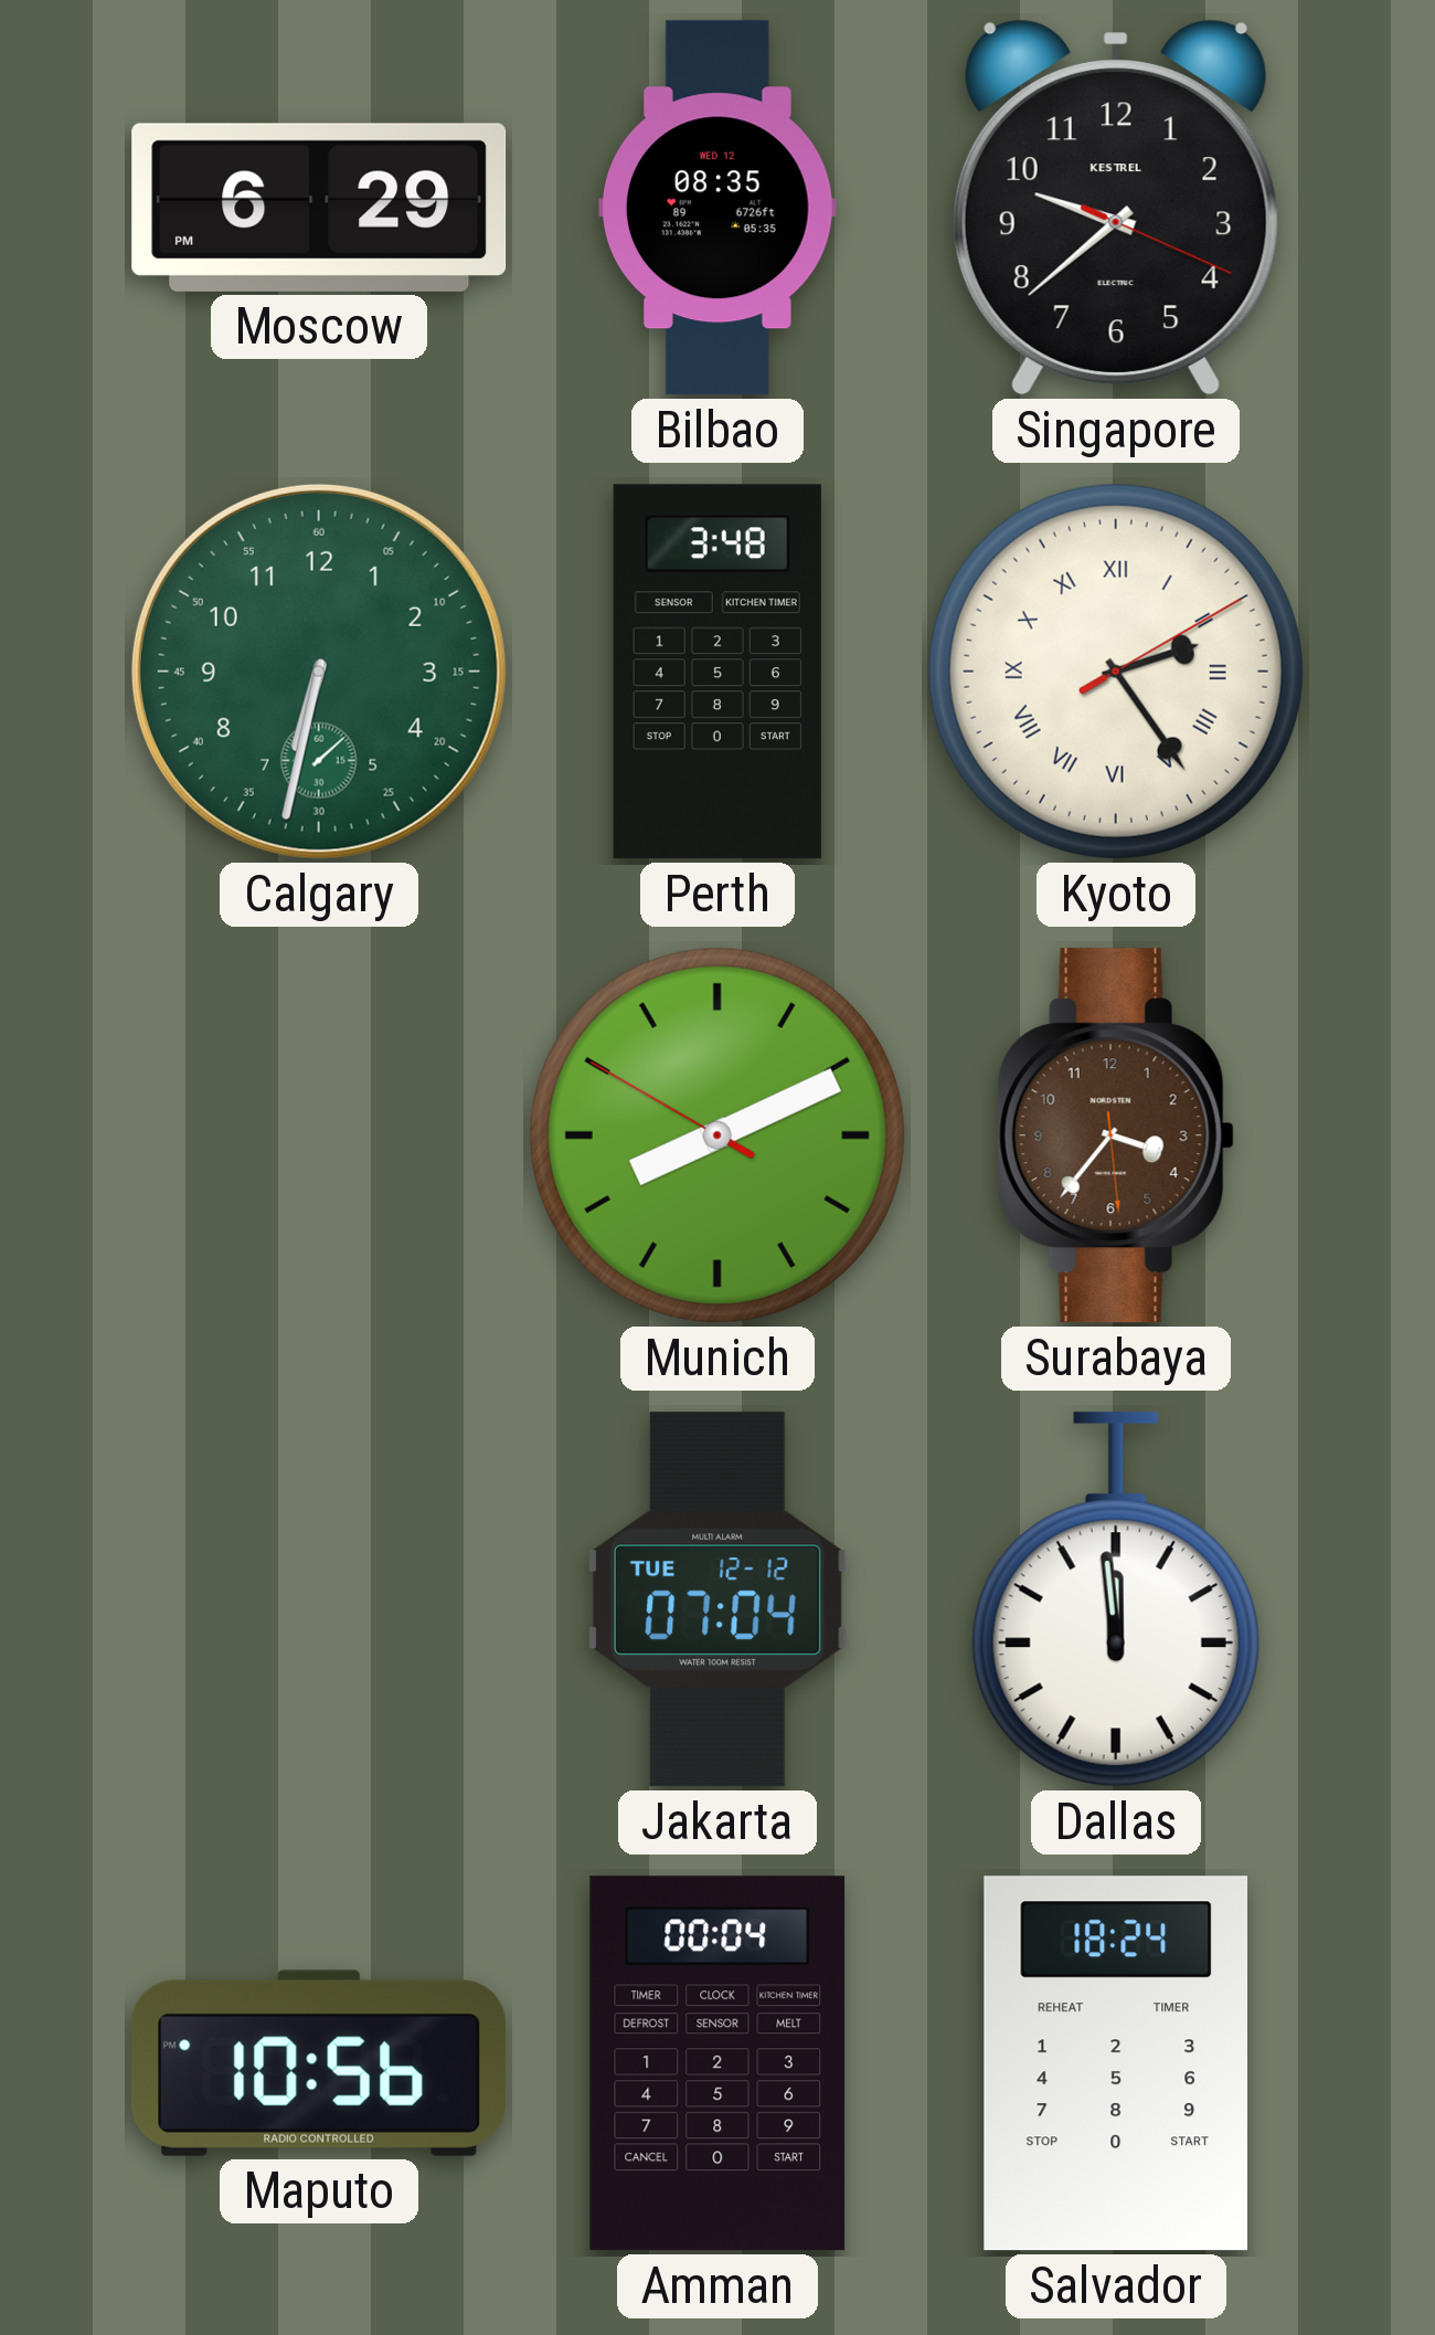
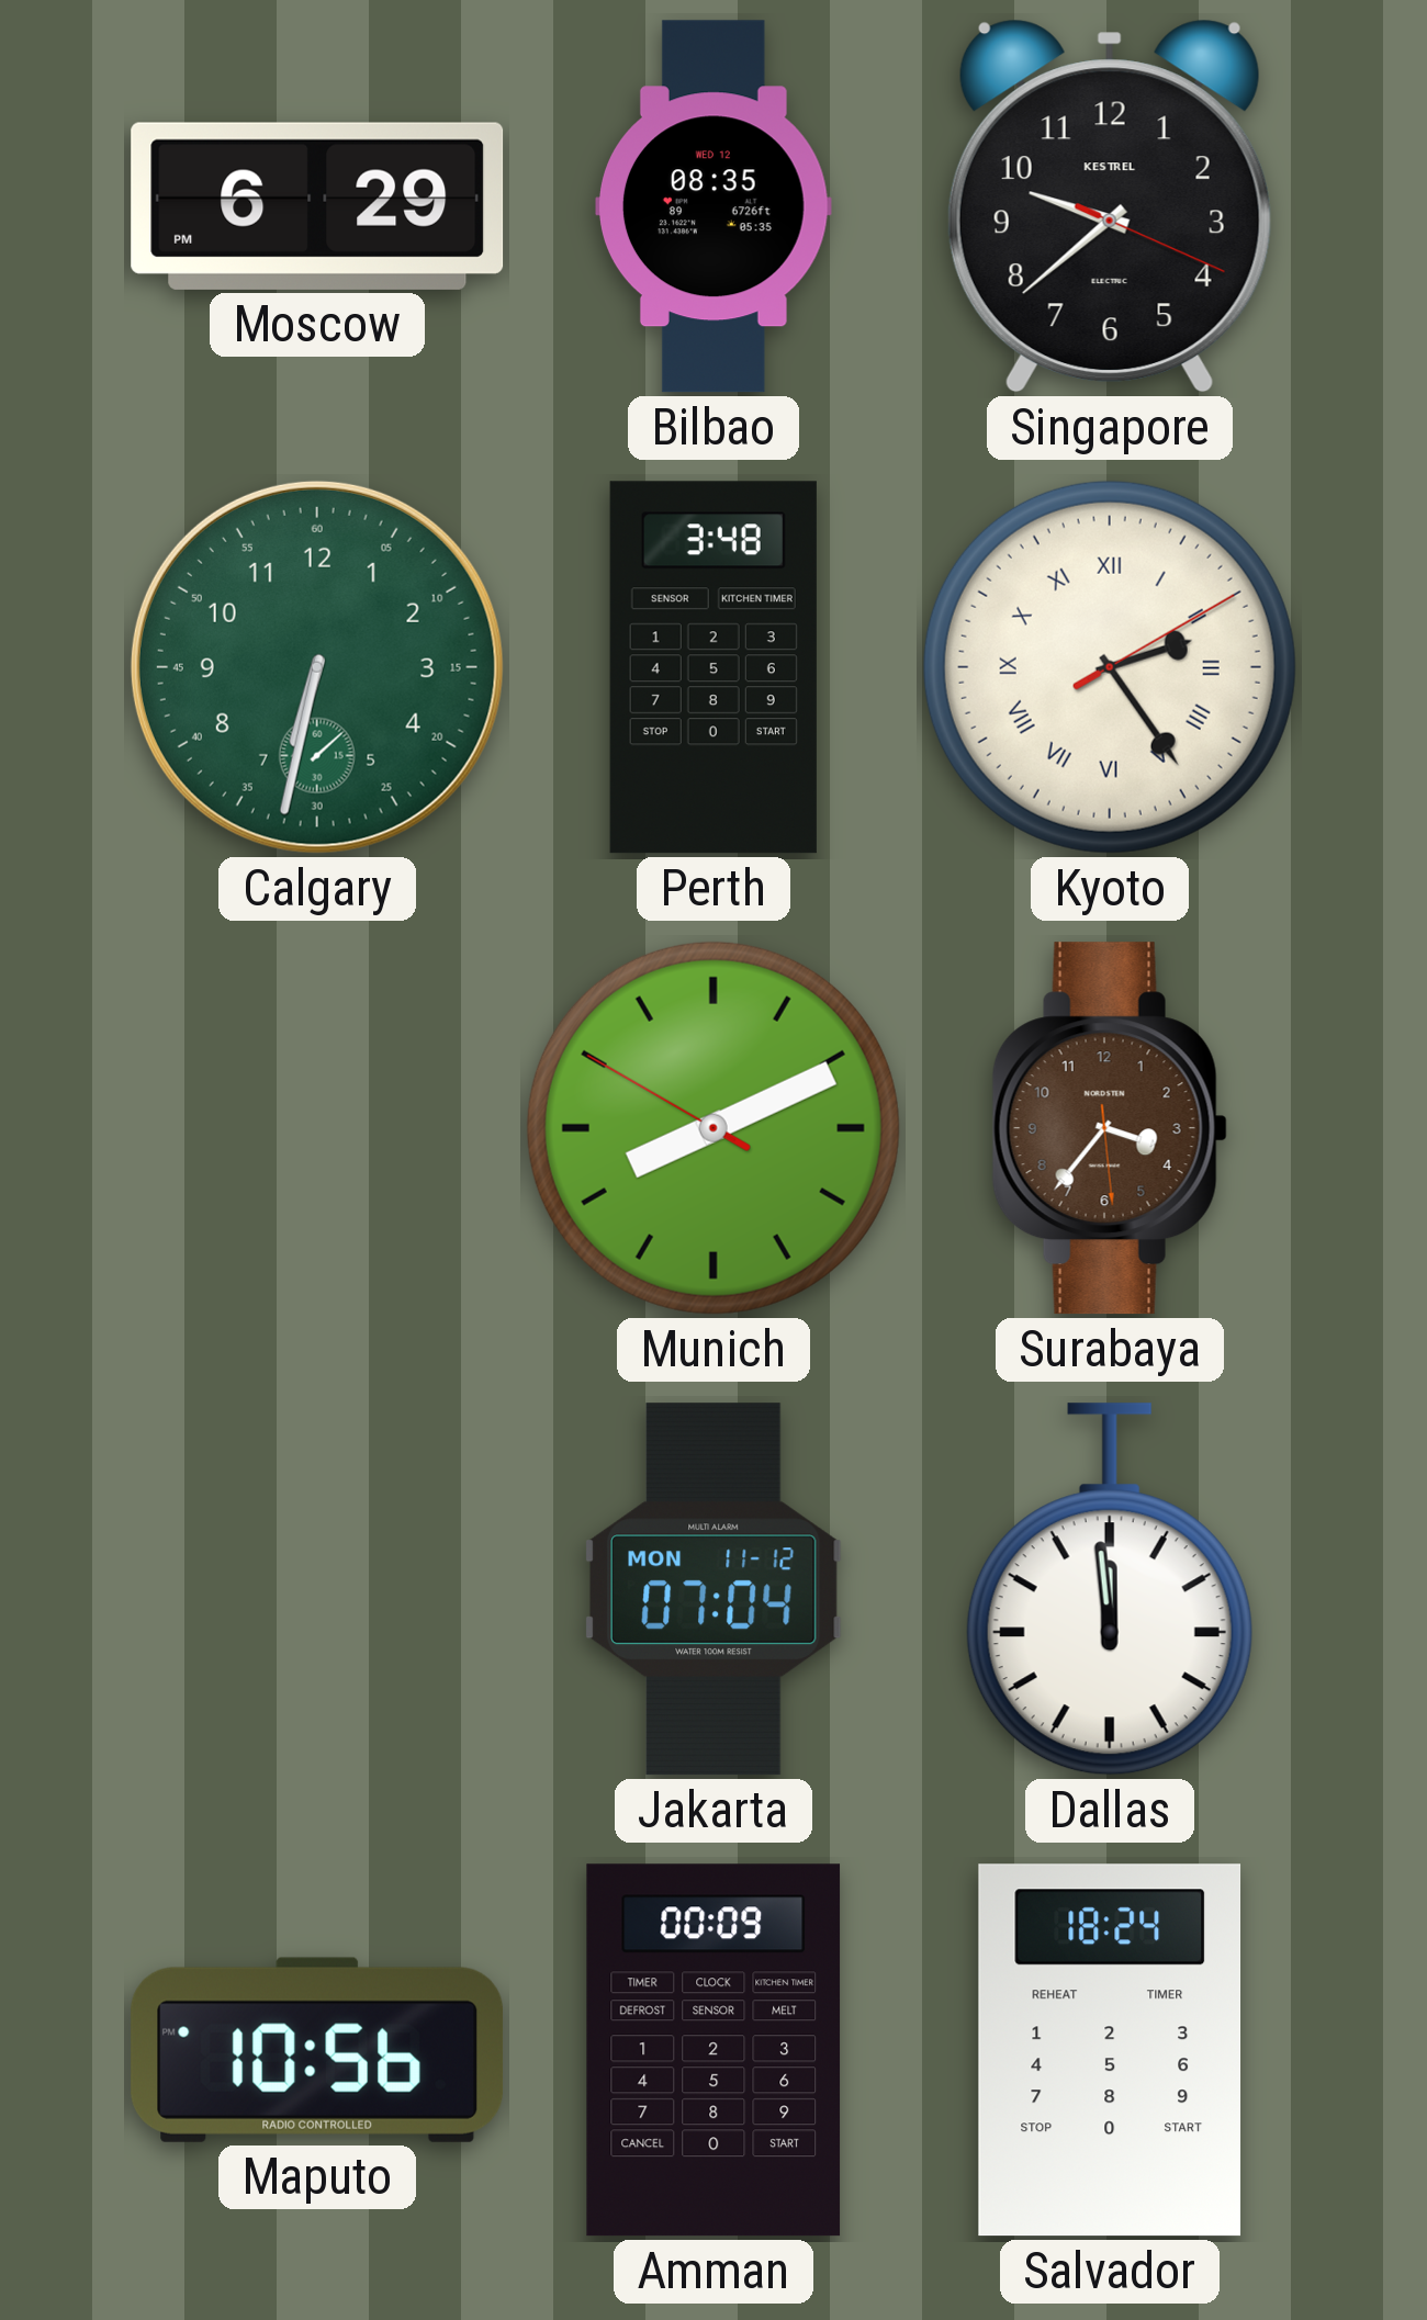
Jakarta date: TUE 12-12 -> MON 11-12
Amman: 00:04 -> 00:09
